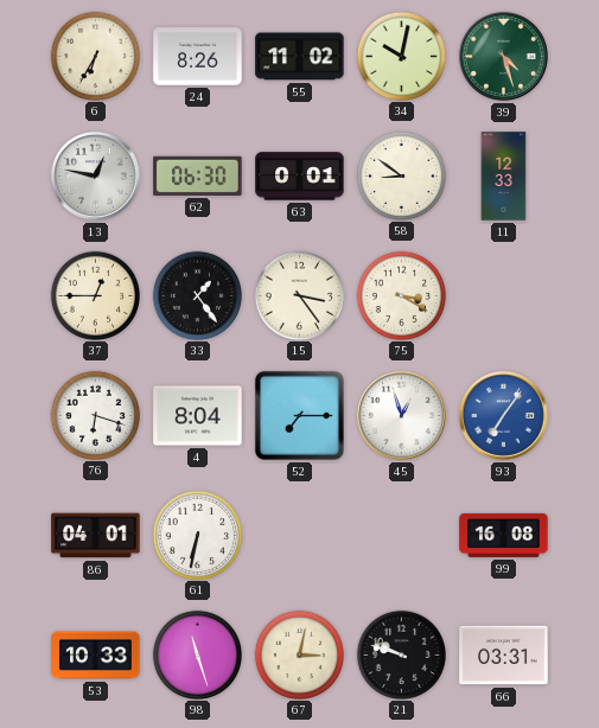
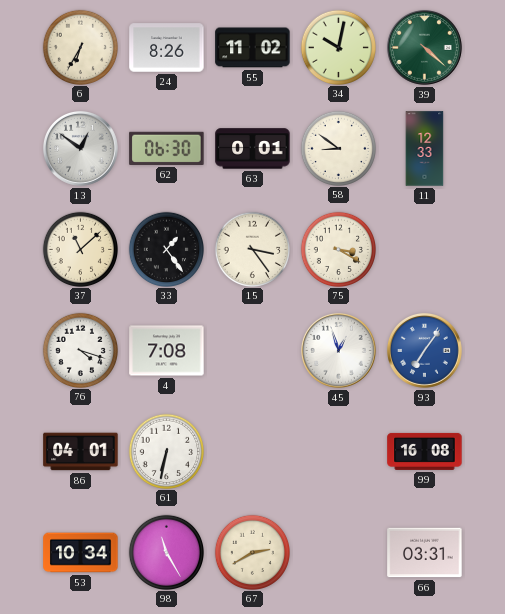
39: 4:27 -> 4:22
13: 12:47 -> 12:51
37: 12:45 -> 11:08
76: 6:18 -> 4:18
4: 8:04 -> 7:08
52: 7:15 -> none
53: 10:33 -> 10:34
98: 11:27 -> 11:25
67: 3:02 -> 2:40
21: 9:48 -> none
